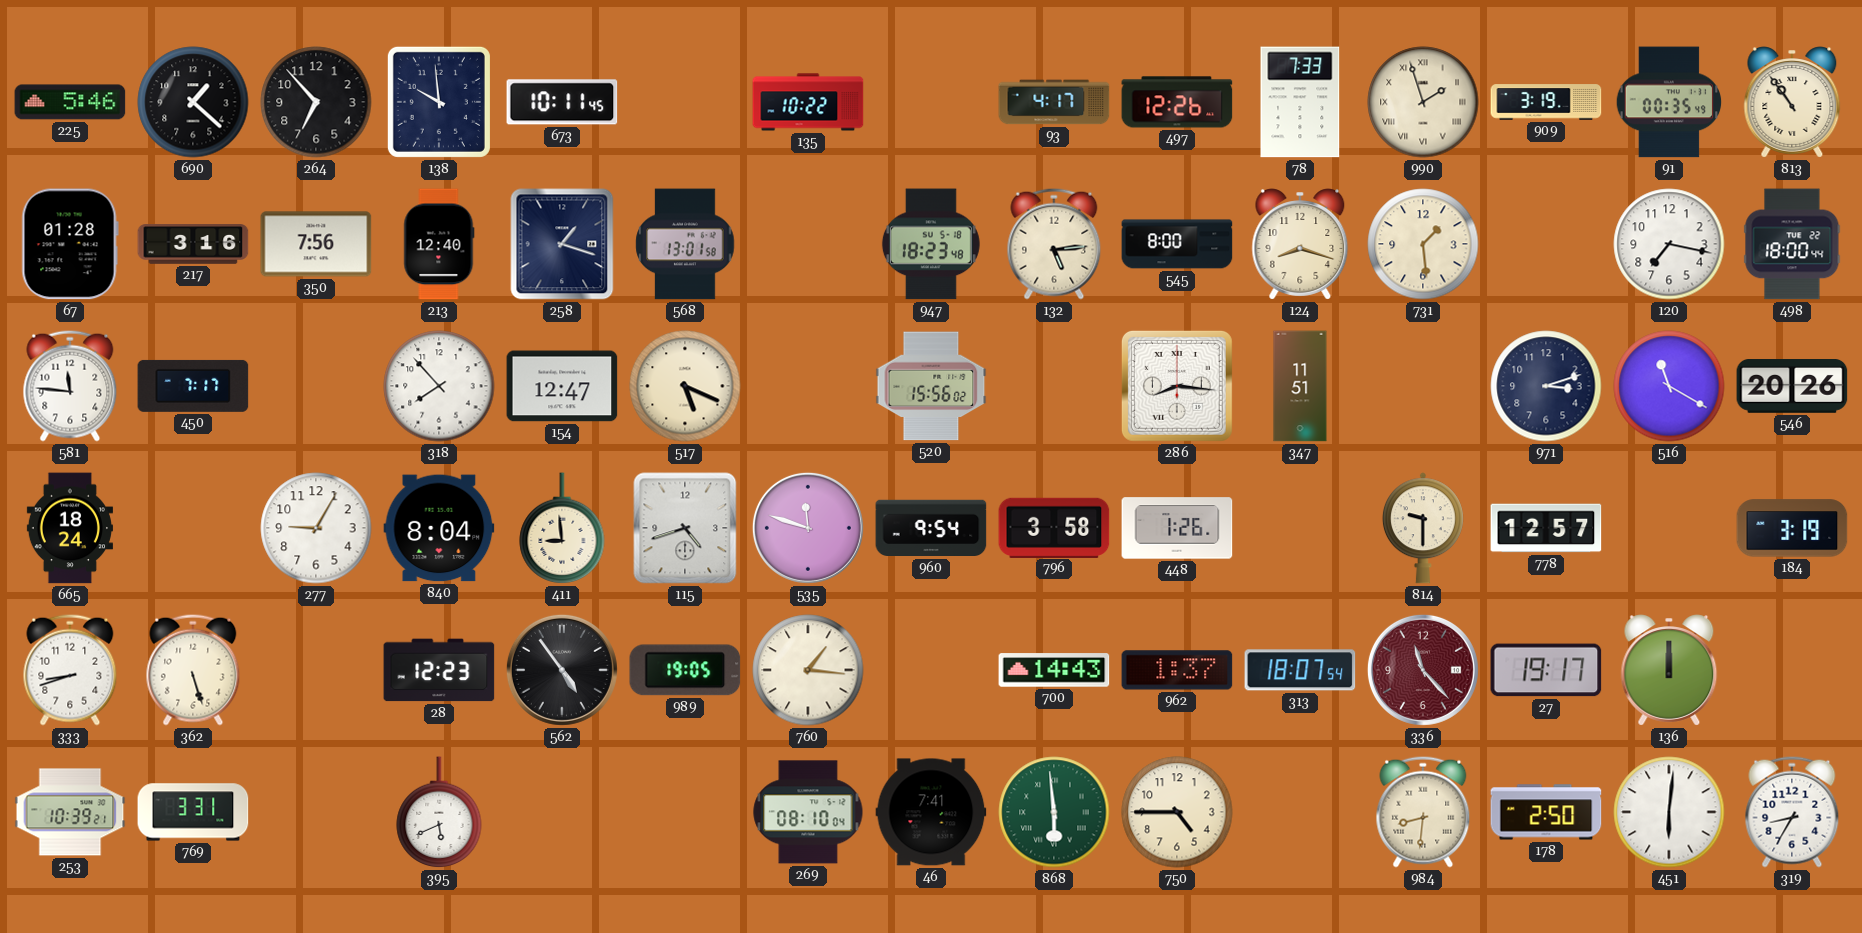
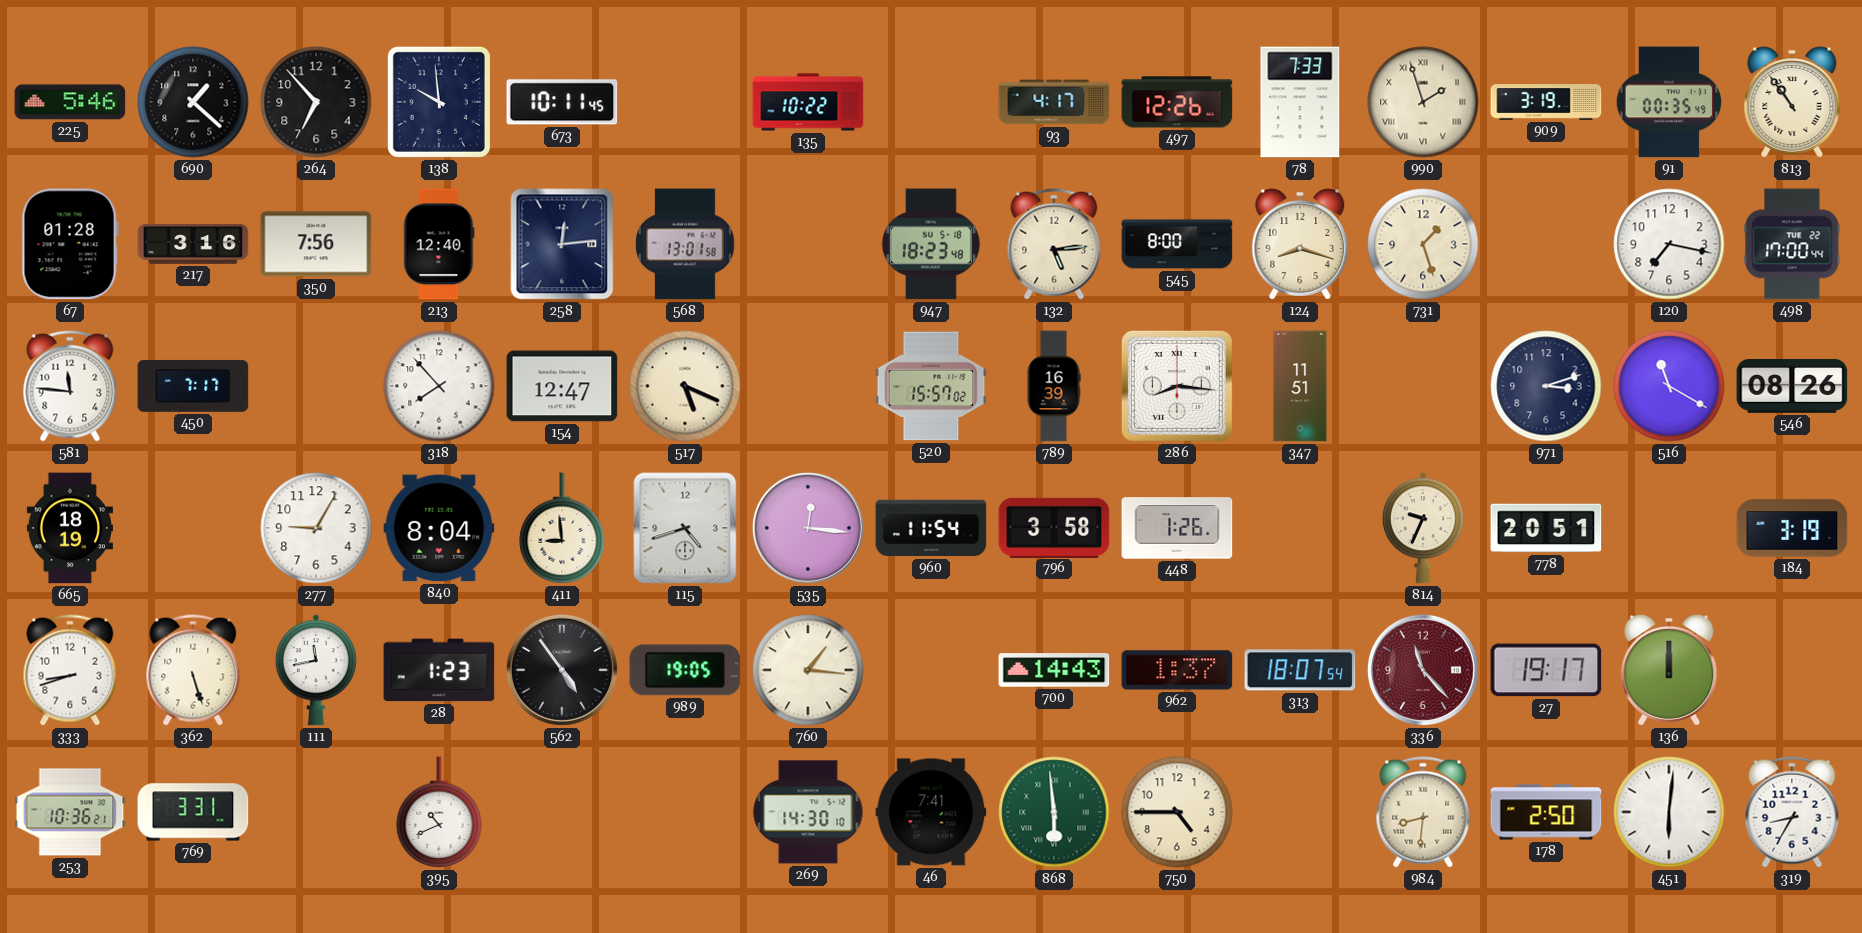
258: 1:18 -> 12:14
731: 1:29 -> 1:27
498: 18:00 -> 17:00
520: 15:56 -> 15:57
789: none -> 16:39
546: 20:26 -> 08:26
665: 18:24 -> 18:19
535: 11:48 -> 12:16
960: 9:54 -> 11:54
814: 9:30 -> 9:34
778: 12:57 -> 20:51
111: none -> 11:43
28: 12:23 -> 1:23
253: 10:39 -> 10:36
395: 5:41 -> 10:41
269: 08:10 -> 14:30
